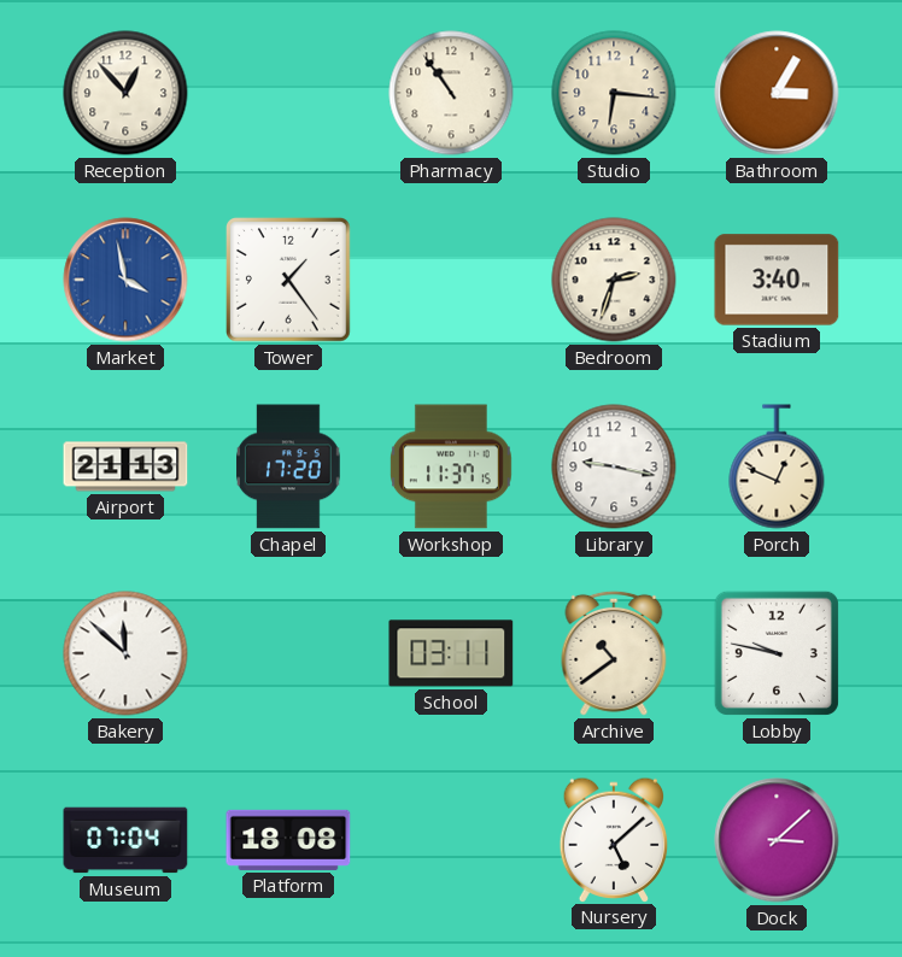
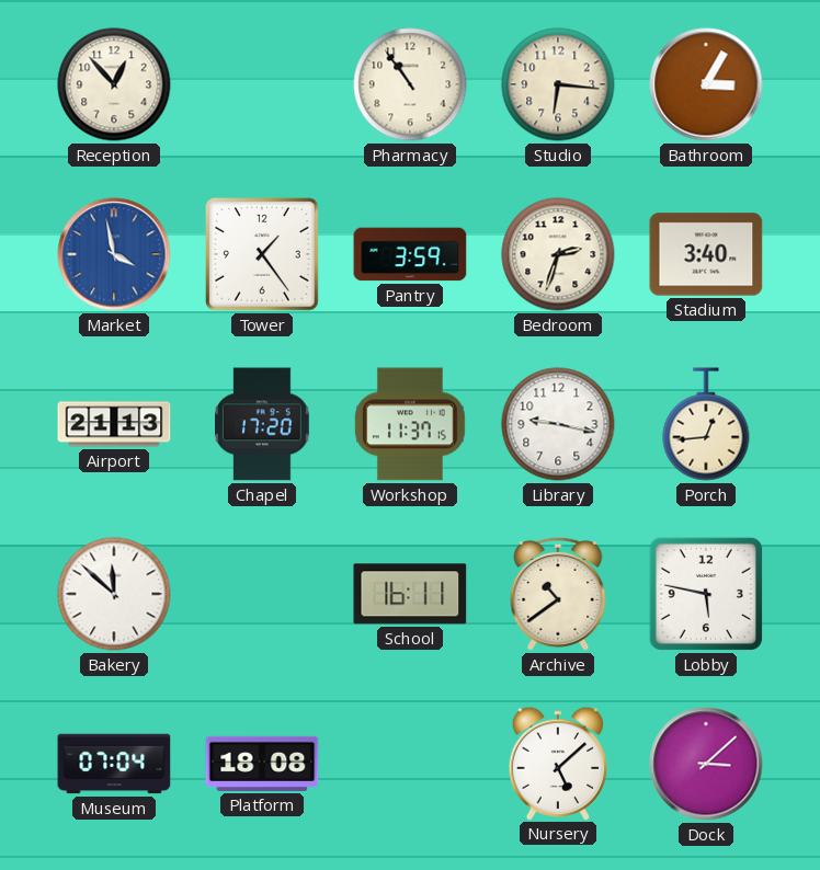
Pantry: none -> 3:59
Porch: 12:49 -> 12:44
School: 03:11 -> 16:11
Lobby: 9:47 -> 5:47
